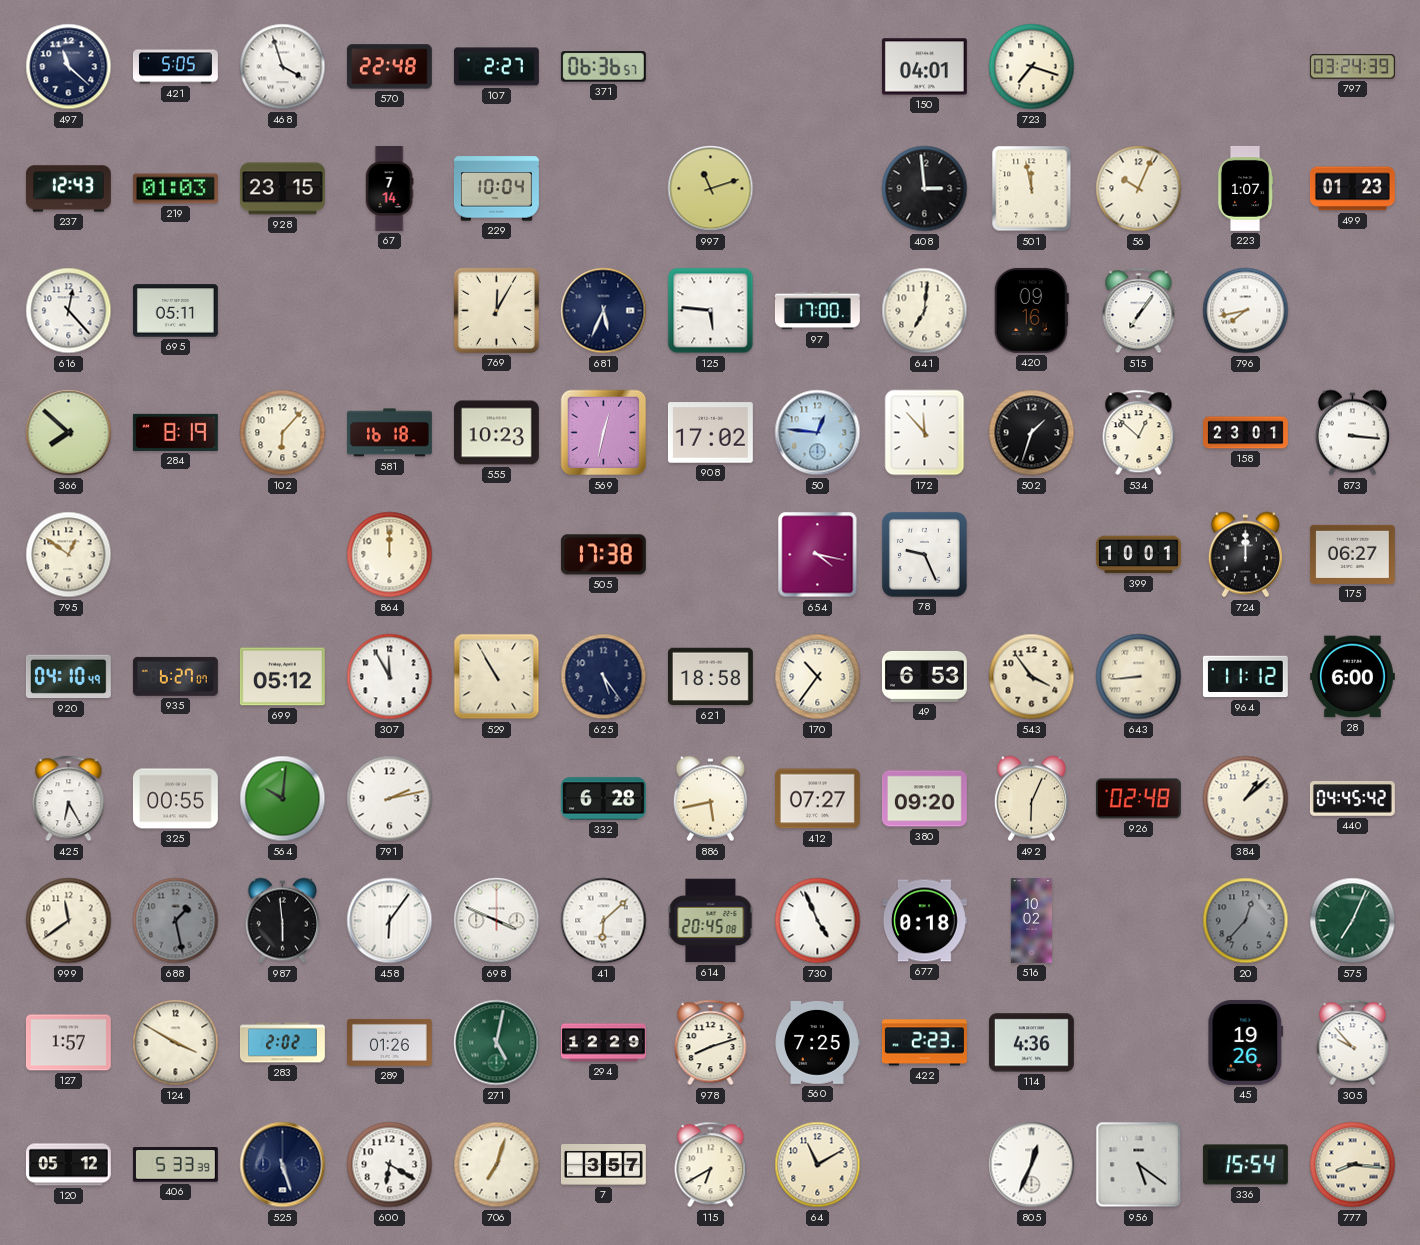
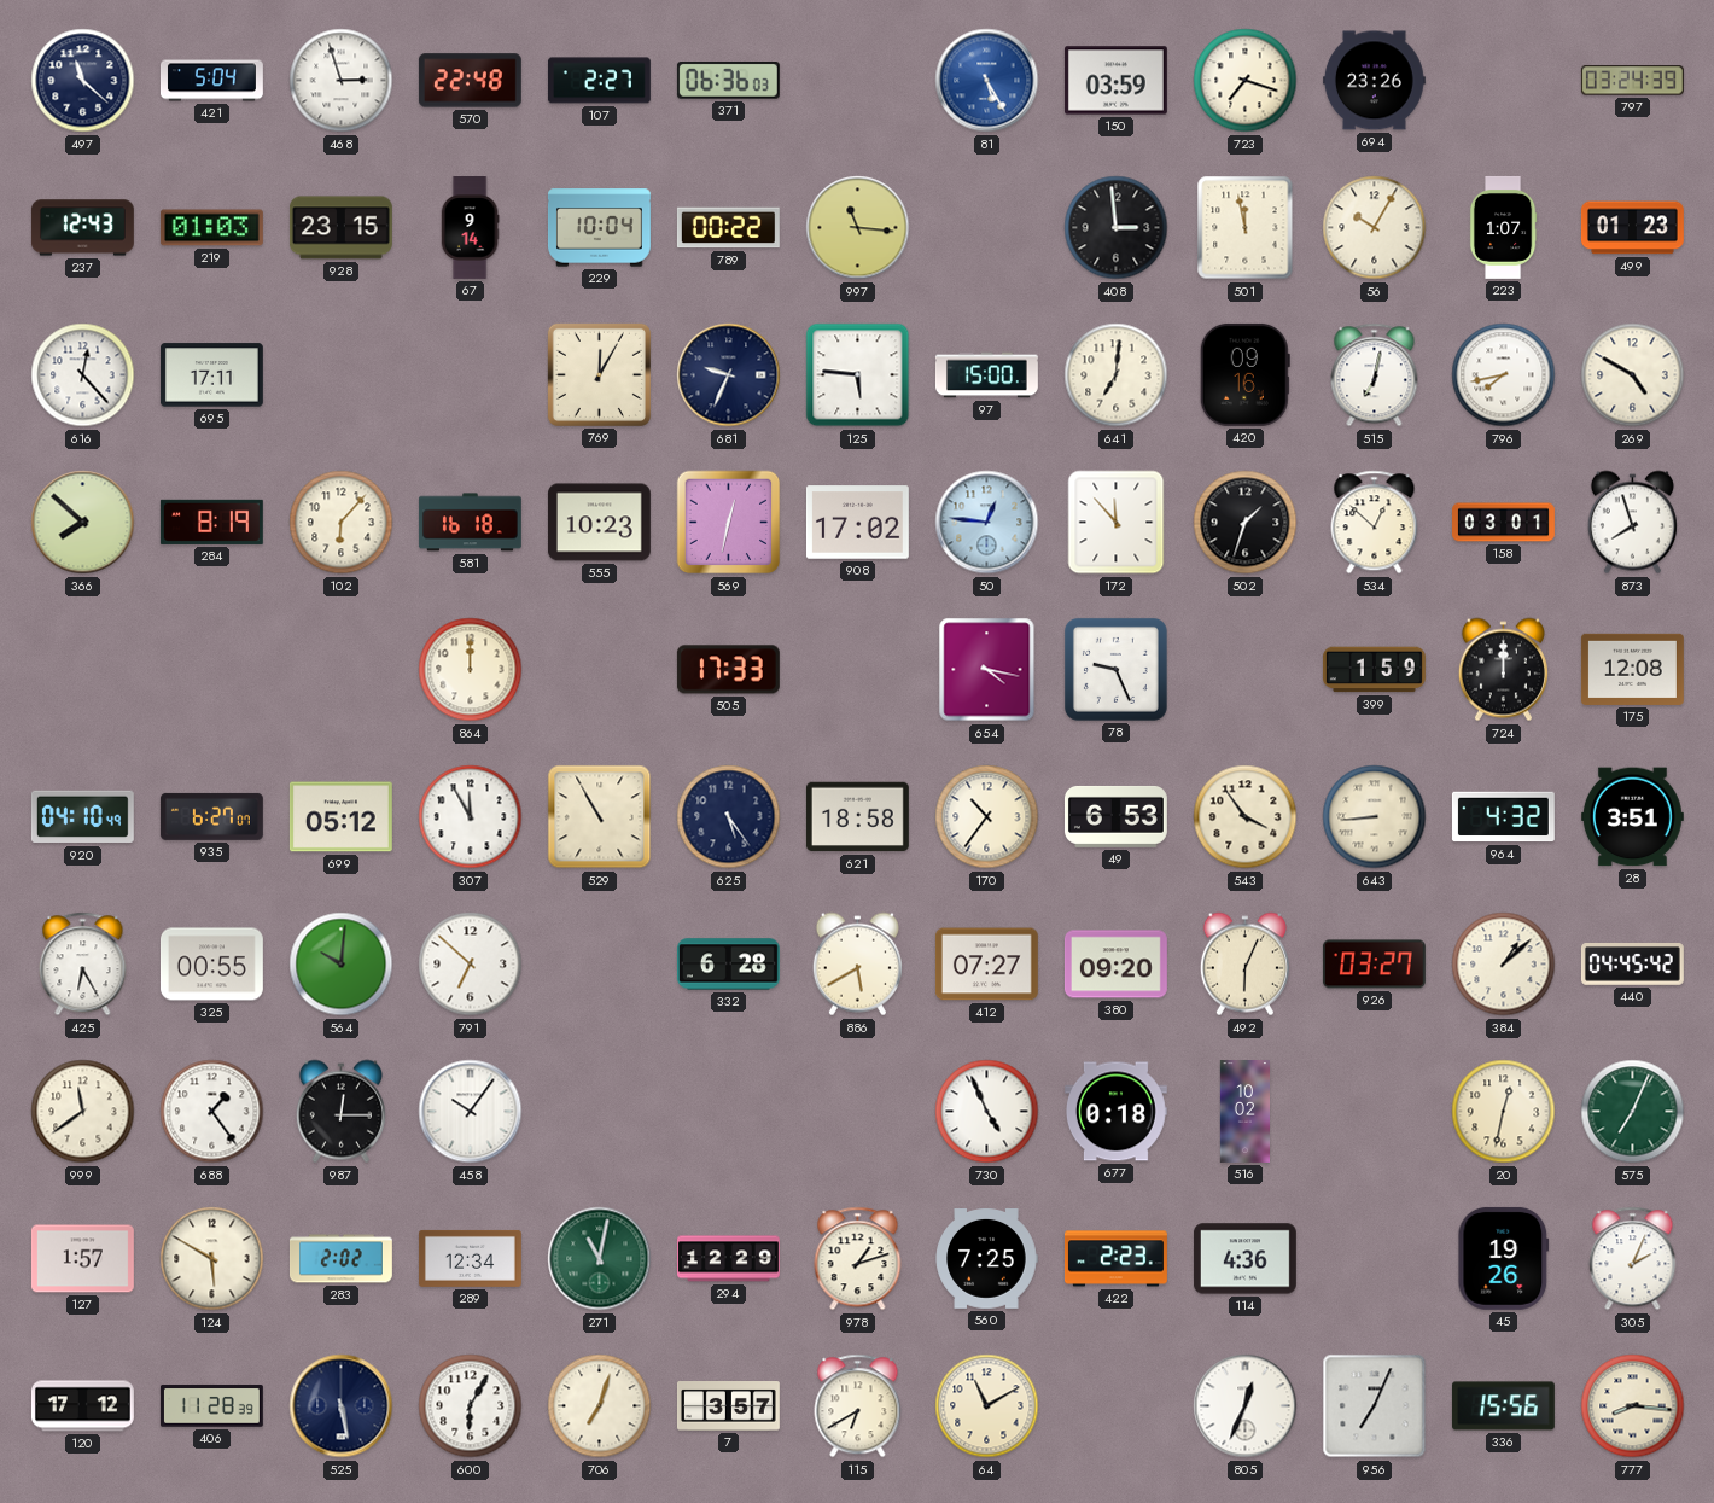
421: 5:05 -> 5:04
468: 3:57 -> 2:57
371: 06:36:57 -> 06:36:03
81: none -> 5:25
150: 04:01 -> 03:59
694: none -> 23:26
67: 7:14 -> 9:14
789: none -> 00:22
997: 11:12 -> 11:16
56: 10:04 -> 10:05
695: 05:11 -> 17:11
681: 5:34 -> 9:34
97: 17:00 -> 15:00
515: 7:06 -> 7:02
269: none -> 4:50
158: 23:01 -> 03:01
873: 3:16 -> 7:57
795: 12:51 -> none
505: 17:38 -> 17:33
399: 10:01 -> 1:59
175: 06:27 -> 12:08
964: 11:12 -> 4:32
28: 6:00 -> 3:51
791: 2:13 -> 6:52
886: 5:43 -> 5:40
926: 02:48 -> 03:27
688: 1:28 -> 1:24
688 dial: grey -> white
987: 5:59 -> 12:15
458: 6:06 -> 10:06
698: 3:49 -> none
41: 6:08 -> none
614: 20:45 -> none
20: 12:37 -> 12:32
20 dial: grey -> cream
124: 3:50 -> 5:50
289: 01:26 -> 12:34
271: 5:02 -> 11:02
978: 8:12 -> 1:12
305: 9:53 -> 2:04
120: 05:12 -> 17:12
406: 5:33 -> 11:28
525: 5:27 -> 5:28
600: 6:20 -> 6:05
956: 5:21 -> 7:04
336: 15:54 -> 15:56
